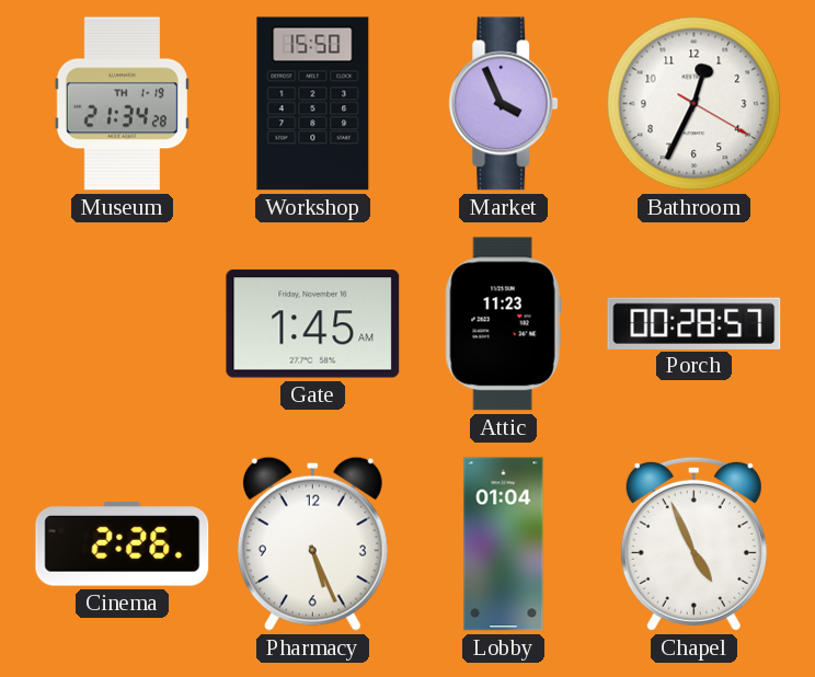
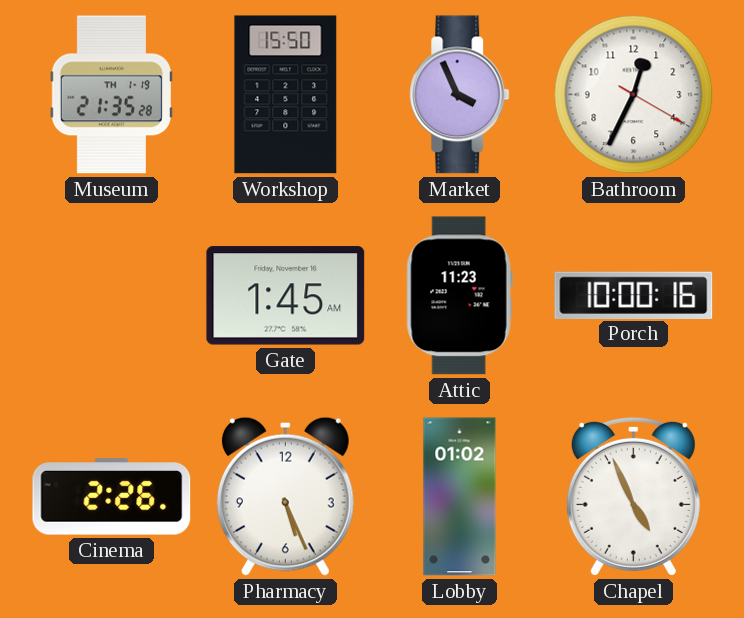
Museum: 21:34 -> 21:35
Porch: 00:28 -> 10:00
Lobby: 01:04 -> 01:02
